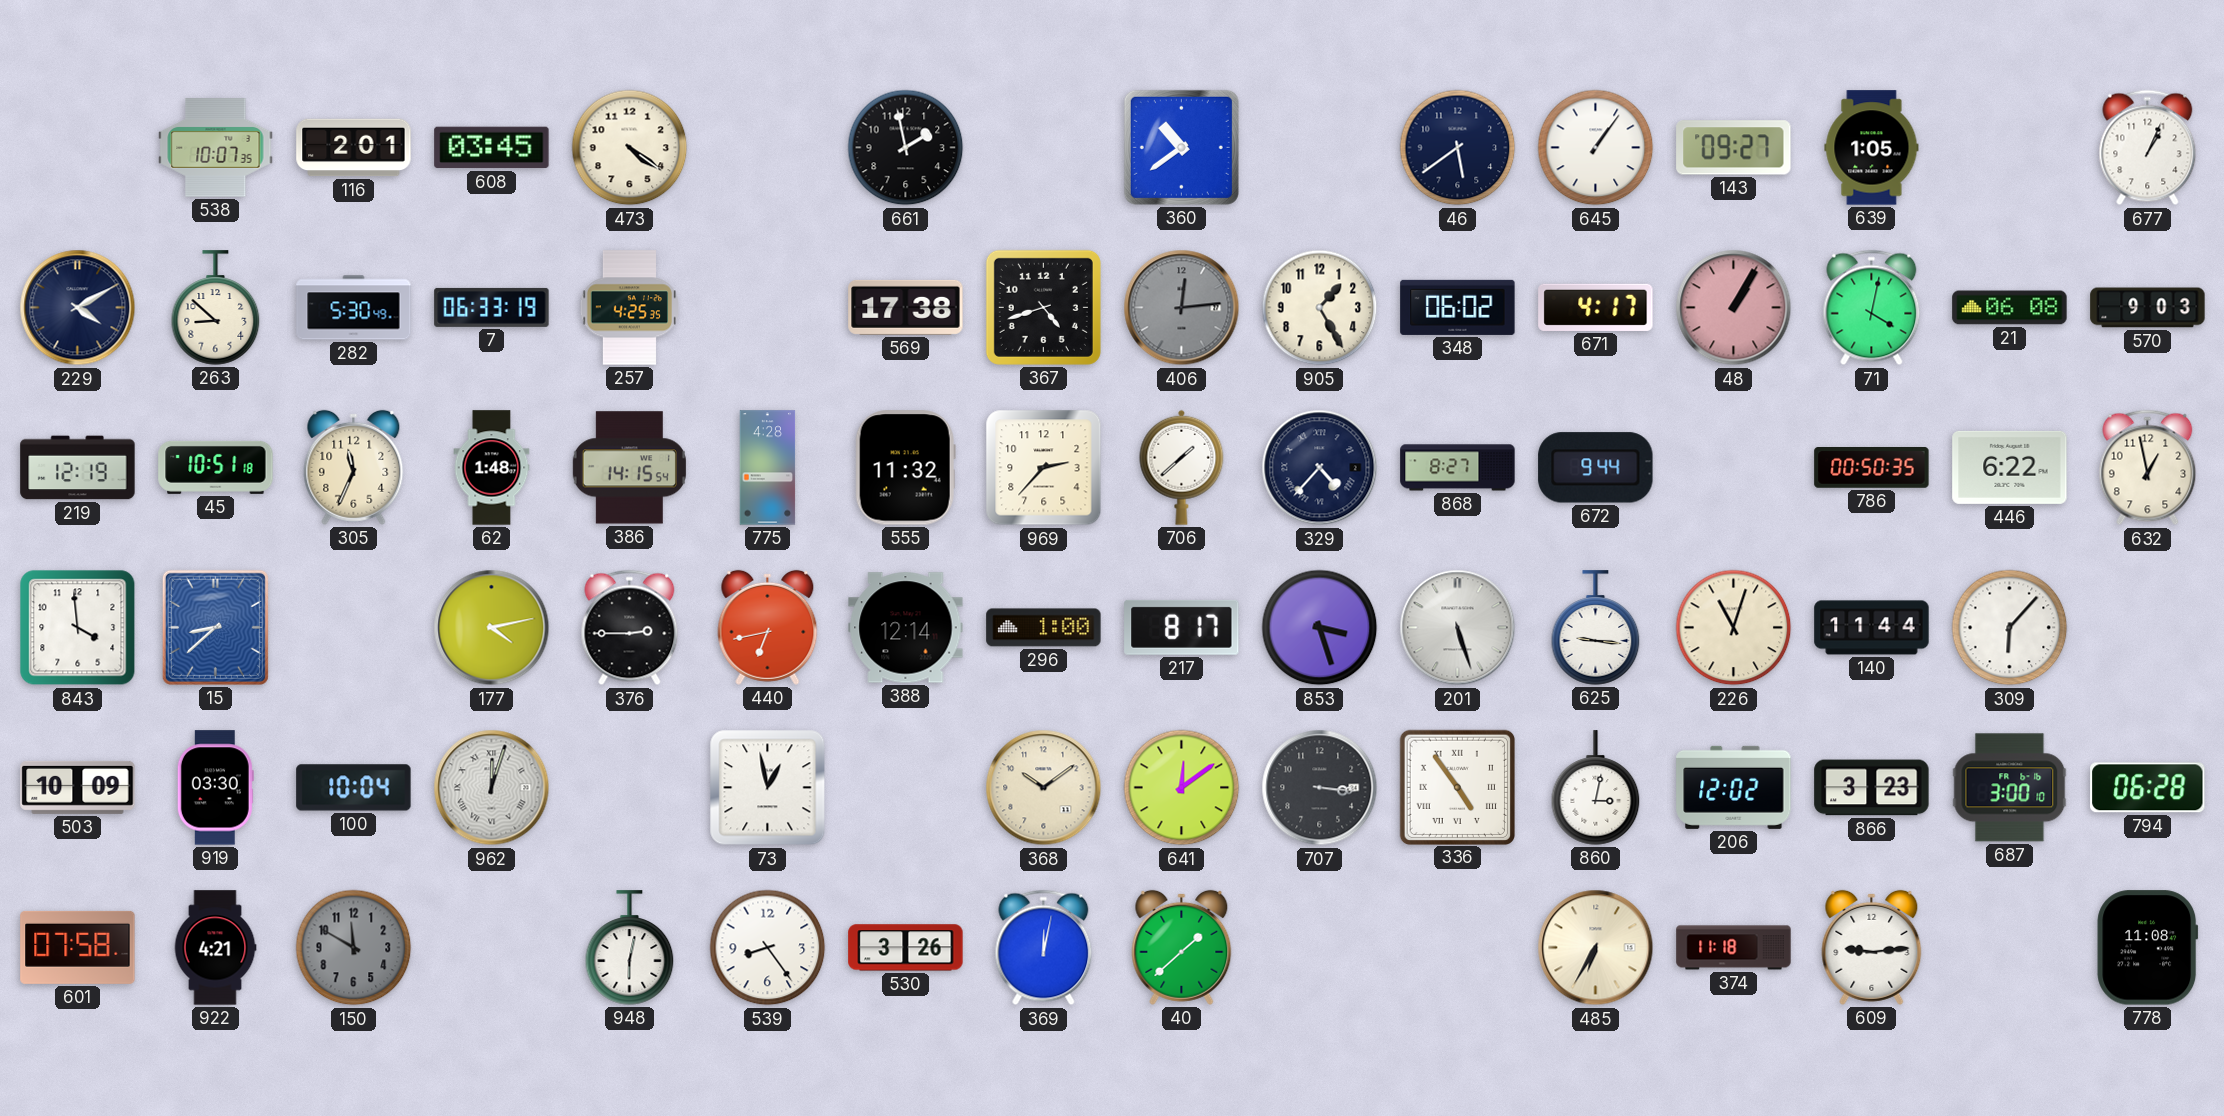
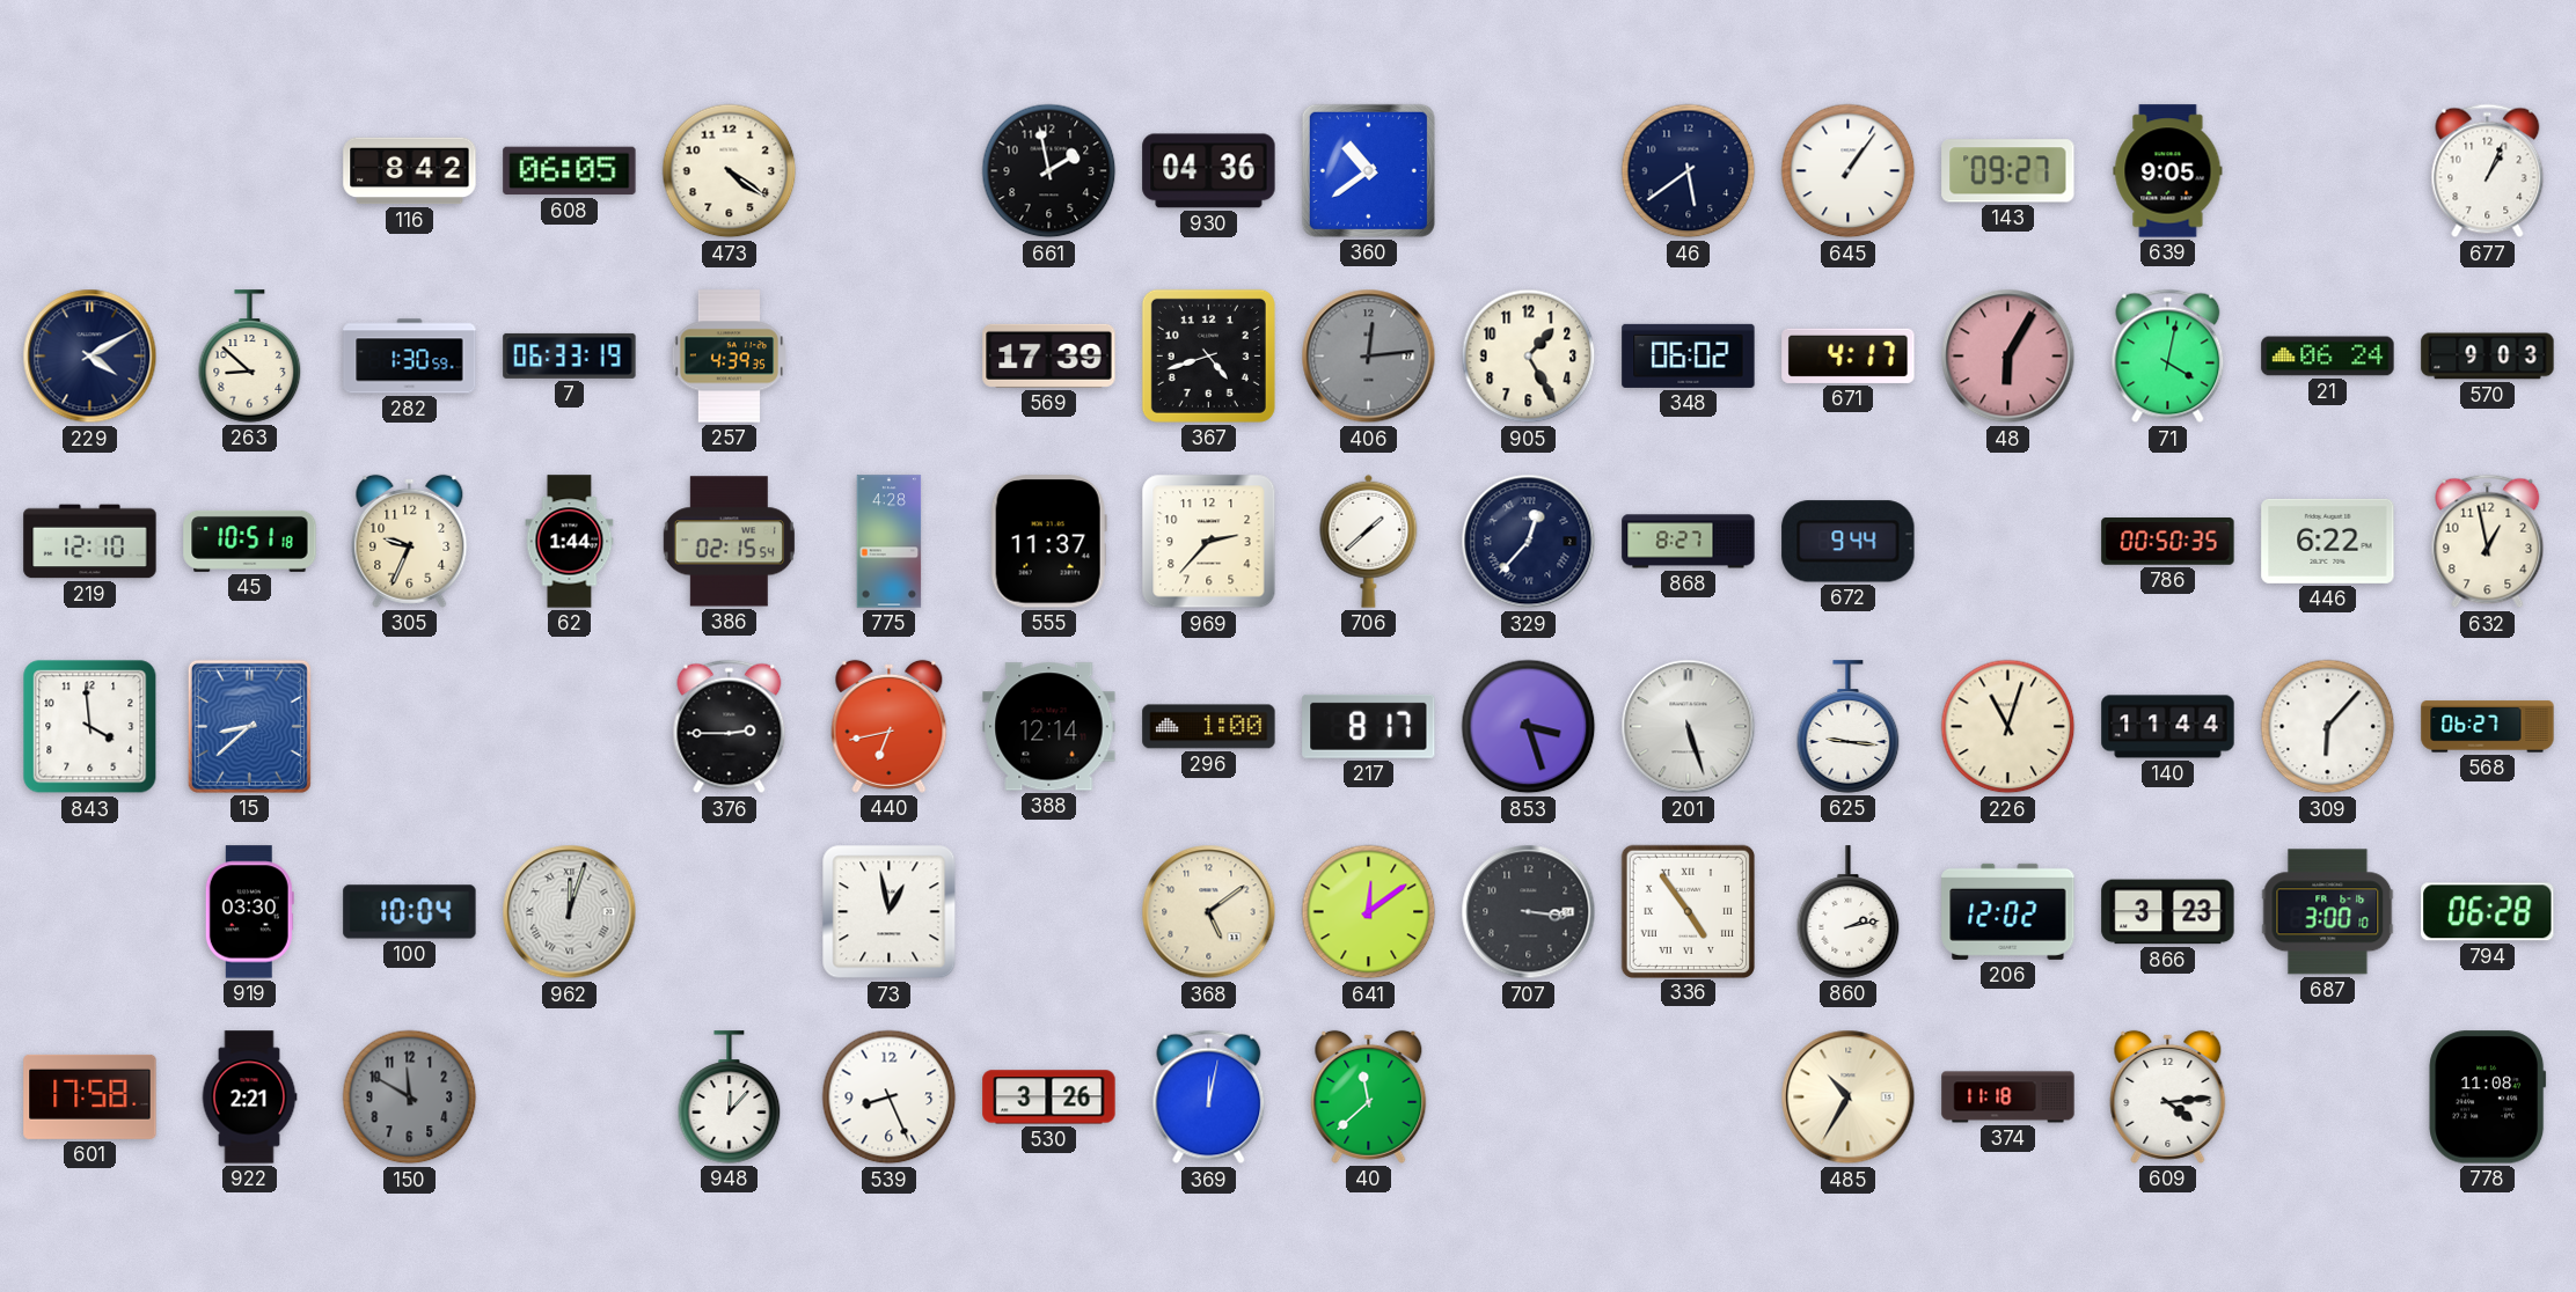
538: 10:07 -> none
116: 2:01 -> 8:42
608: 03:45 -> 06:05
930: none -> 04:36
639: 1:05 -> 9:05
282: 5:30 -> 1:30
257: 4:25 -> 4:39
569: 17:38 -> 17:39
48: 1:05 -> 6:05
21: 06:08 -> 06:24
219: 12:19 -> 12:10
305: 11:34 -> 9:34
62: 1:48 -> 1:44
386: 14:15 -> 02:15
555: 11:32 -> 11:37
329: 4:37 -> 12:37
177: 4:13 -> none
568: none -> 06:27
503: 10:09 -> none
368: 10:09 -> 5:09
860: 3:02 -> 2:13
601: 07:58 -> 17:58
922: 4:21 -> 2:21
948: 6:02 -> 12:07
539: 8:24 -> 8:26
40: 1:38 -> 11:38
485: 6:35 -> 10:35
609: 9:14 -> 4:14
